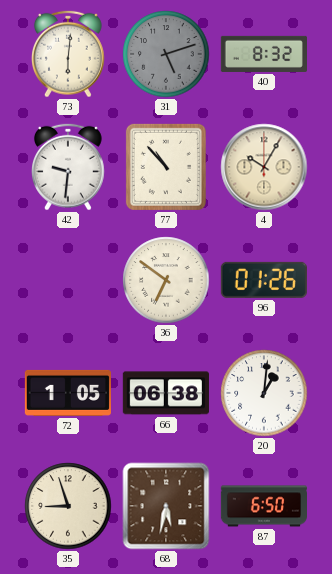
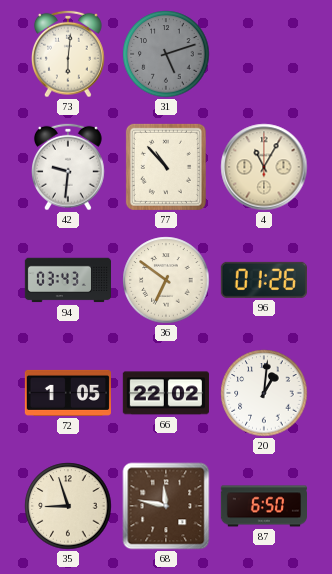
40: 8:32 -> none
4: 10:05 -> 11:05
94: none -> 03:43
66: 06:38 -> 22:02
68: 5:32 -> 11:47
